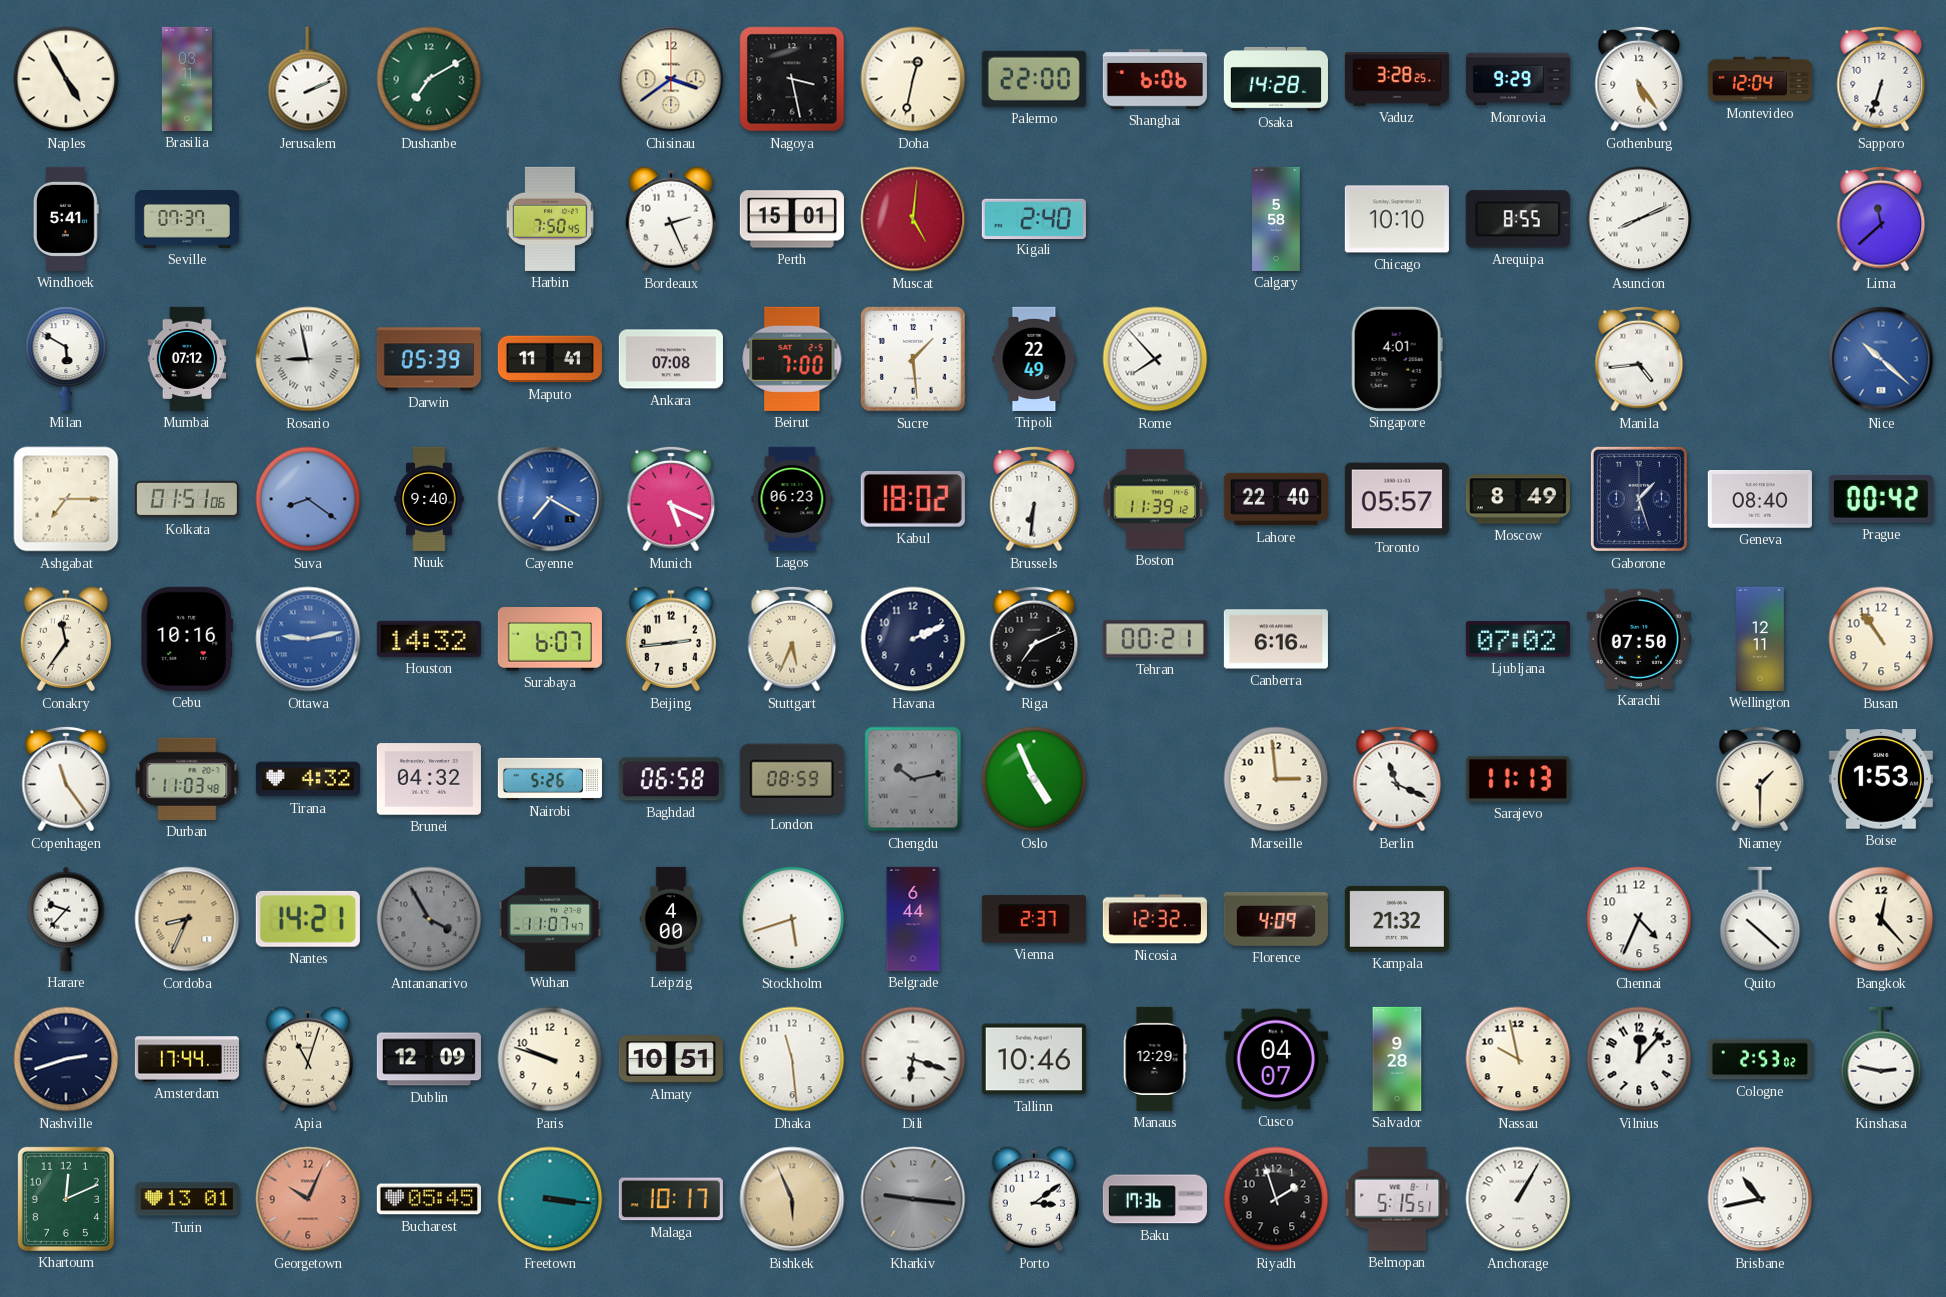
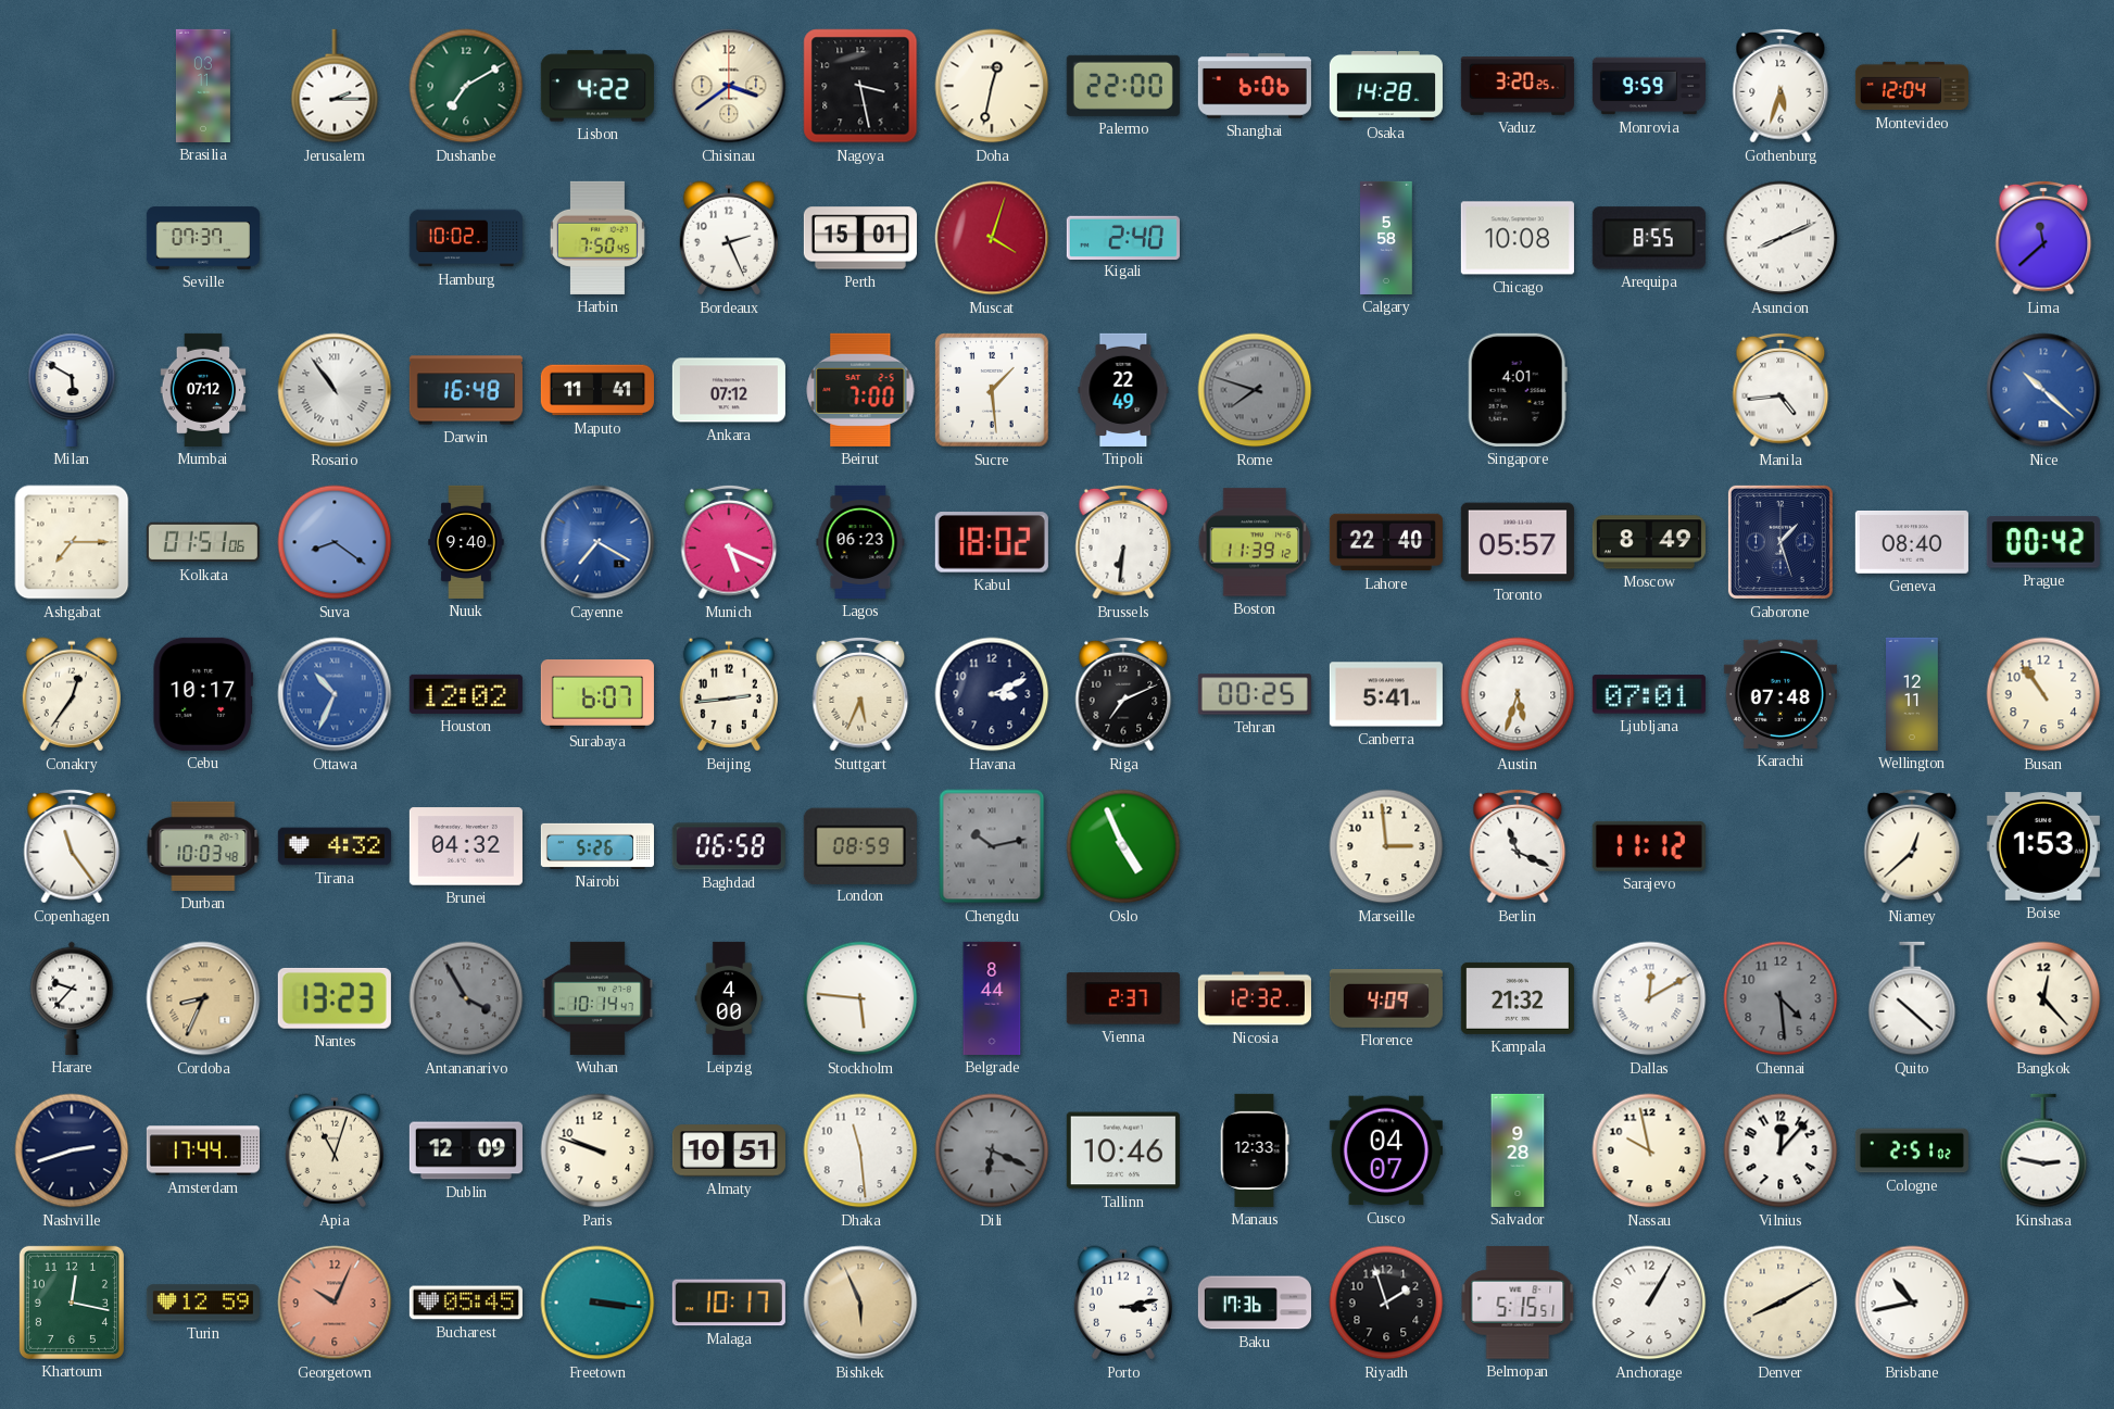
Naples: 4:55 -> none
Jerusalem: 2:11 -> 2:15
Lisbon: none -> 4:22
Vaduz: 3:28 -> 3:20
Monrovia: 9:29 -> 9:59
Gothenburg: 5:24 -> 5:33
Sapporo: 6:33 -> none
Windhoek: 5:41 -> none
Hamburg: none -> 10:02
Muscat: 5:01 -> 4:03
Chicago: 10:10 -> 10:08
Rosario: 8:58 -> 10:54
Darwin: 05:39 -> 16:48
Ankara: 07:08 -> 07:12
Rome: 7:53 -> 7:48
Rome dial: white -> grey
Conakry: 11:36 -> 12:36
Cebu: 10:16 -> 10:17
Ottawa: 9:13 -> 10:34
Houston: 14:32 -> 12:02
Havana: 2:11 -> 3:11
Tehran: 00:21 -> 00:25
Canberra: 6:16 -> 5:41
Austin: none -> 5:33
Ljubljana: 07:02 -> 07:01
Karachi: 07:50 -> 07:48
Durban: 11:03 -> 10:03
Sarajevo: 11:13 -> 11:12
Niamey: 1:30 -> 12:38
Nantes: 14:21 -> 13:23
Wuhan: 11:07 -> 10:14
Stockholm: 5:42 -> 5:46
Belgrade: 6:44 -> 8:44
Dallas: none -> 12:10
Chennai: 4:34 -> 4:29
Chennai dial: white -> grey
Dili: 6:18 -> 6:19
Dili dial: white -> grey
Manaus: 12:29 -> 12:33
Cologne: 2:53 -> 2:51
Khartoum: 12:11 -> 12:17
Turin: 13:01 -> 12:59
Kharkiv: 9:16 -> none
Porto: 3:09 -> 3:13
Denver: none -> 8:10
